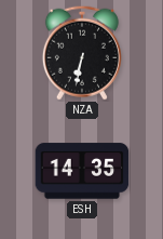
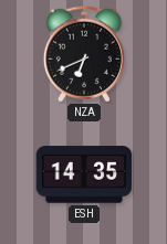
NZA: 6:32 -> 6:41
